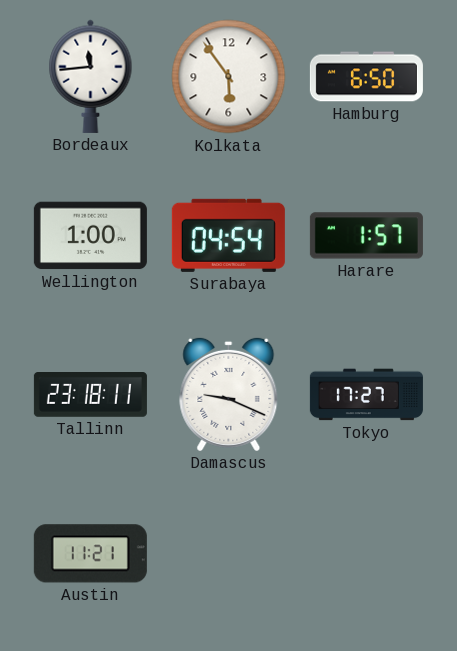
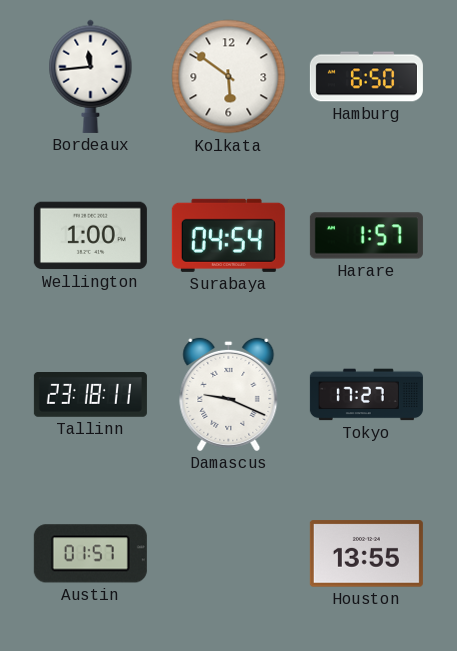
Kolkata: 5:54 -> 5:51
Austin: 11:21 -> 01:57
Houston: none -> 13:55
